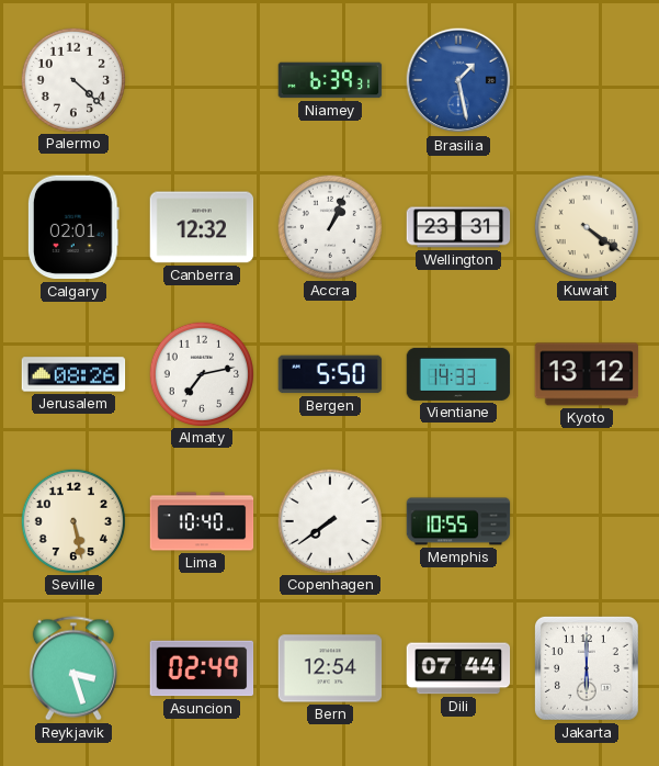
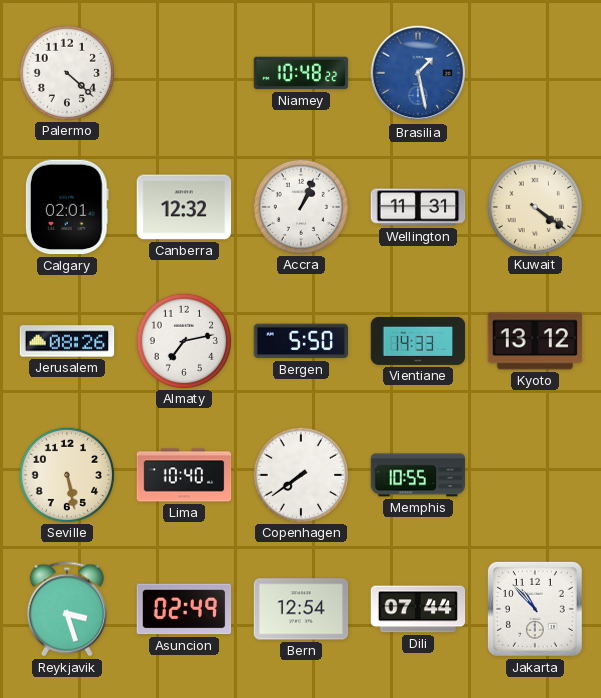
Niamey: 6:39 -> 10:48
Wellington: 23:31 -> 11:31
Jakarta: 6:00 -> 10:53
